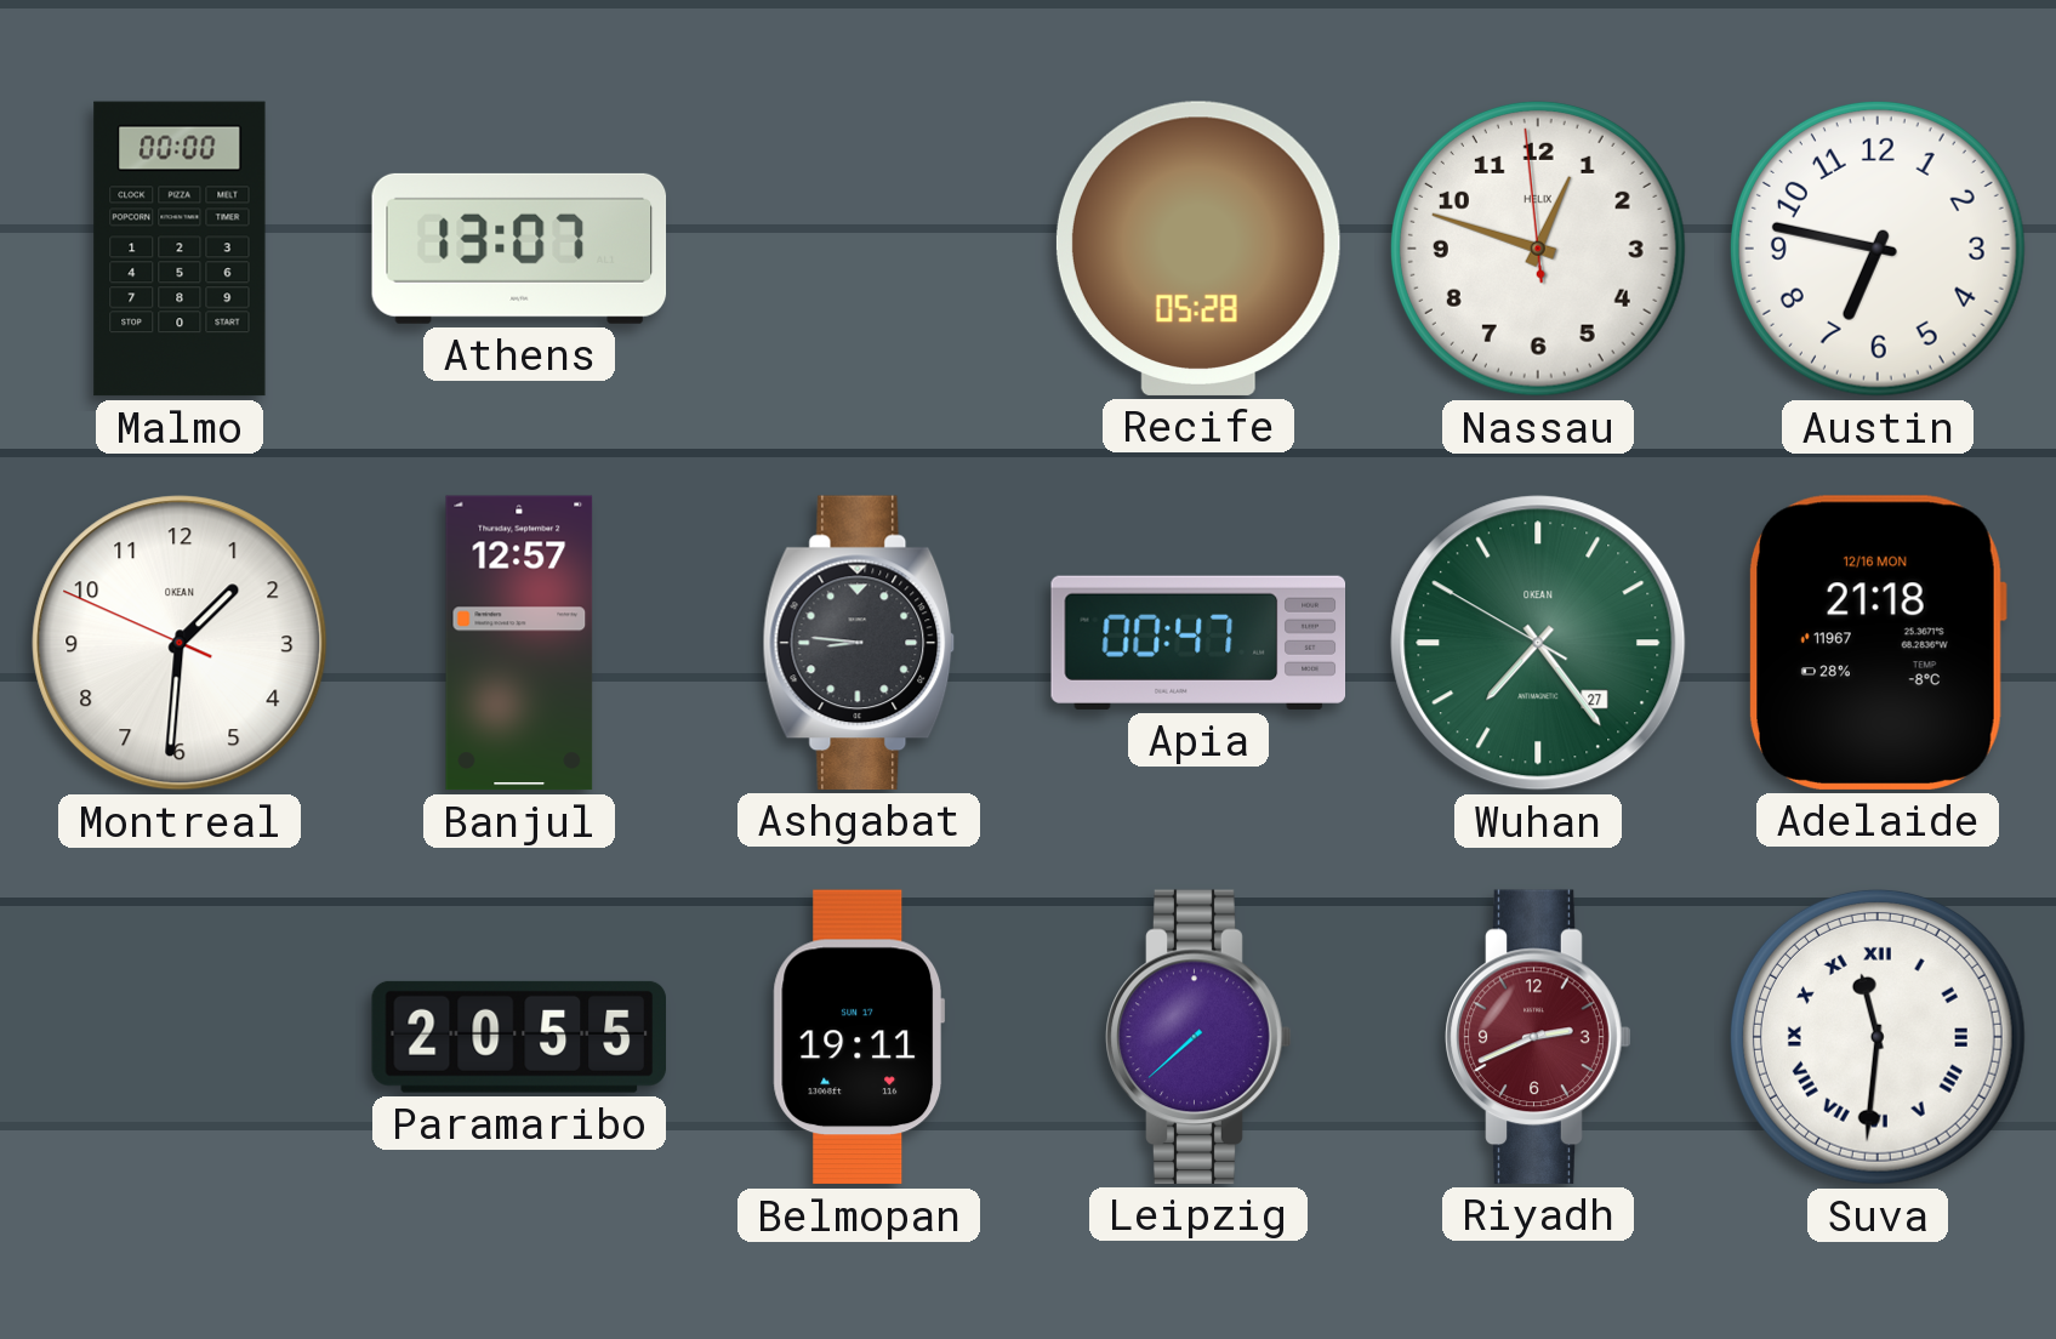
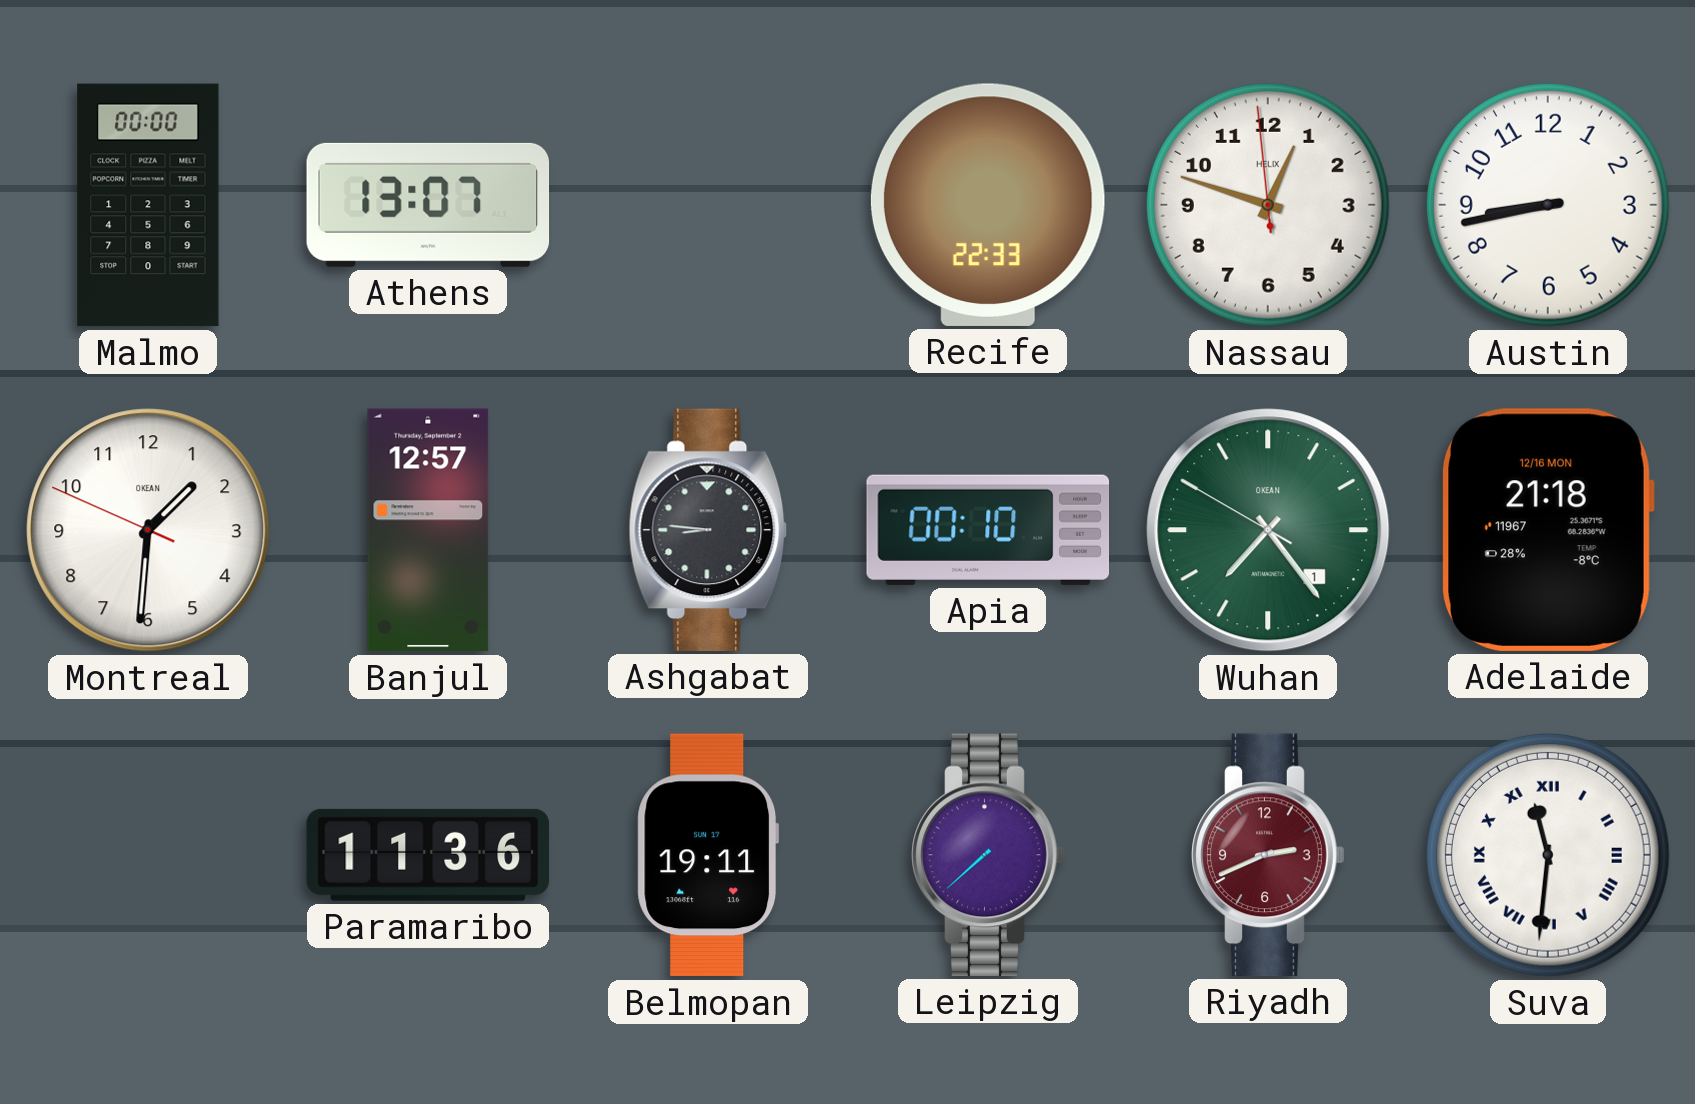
Recife: 05:28 -> 22:33
Austin: 6:47 -> 8:43
Apia: 00:47 -> 00:10
Wuhan date: 27 -> 1
Paramaribo: 20:55 -> 11:36
